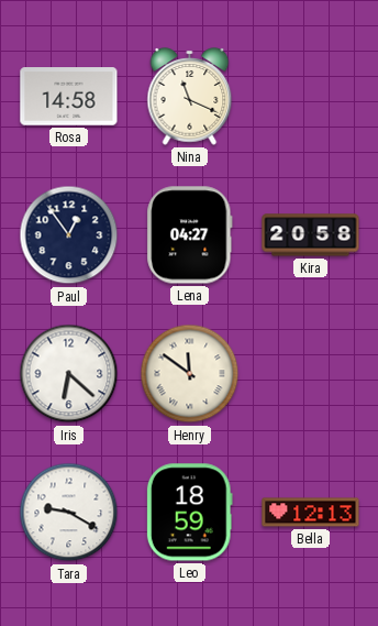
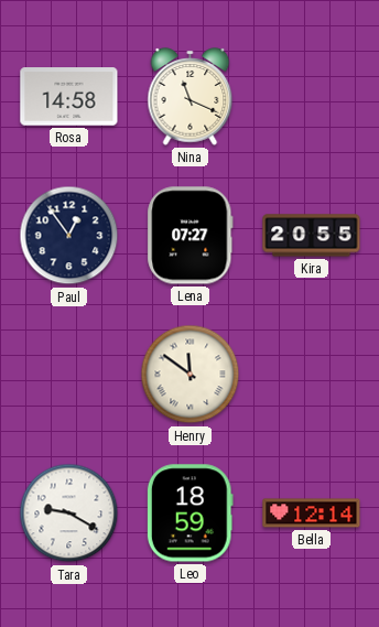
Lena: 04:27 -> 07:27
Kira: 20:58 -> 20:55
Iris: 6:22 -> none
Bella: 12:13 -> 12:14
